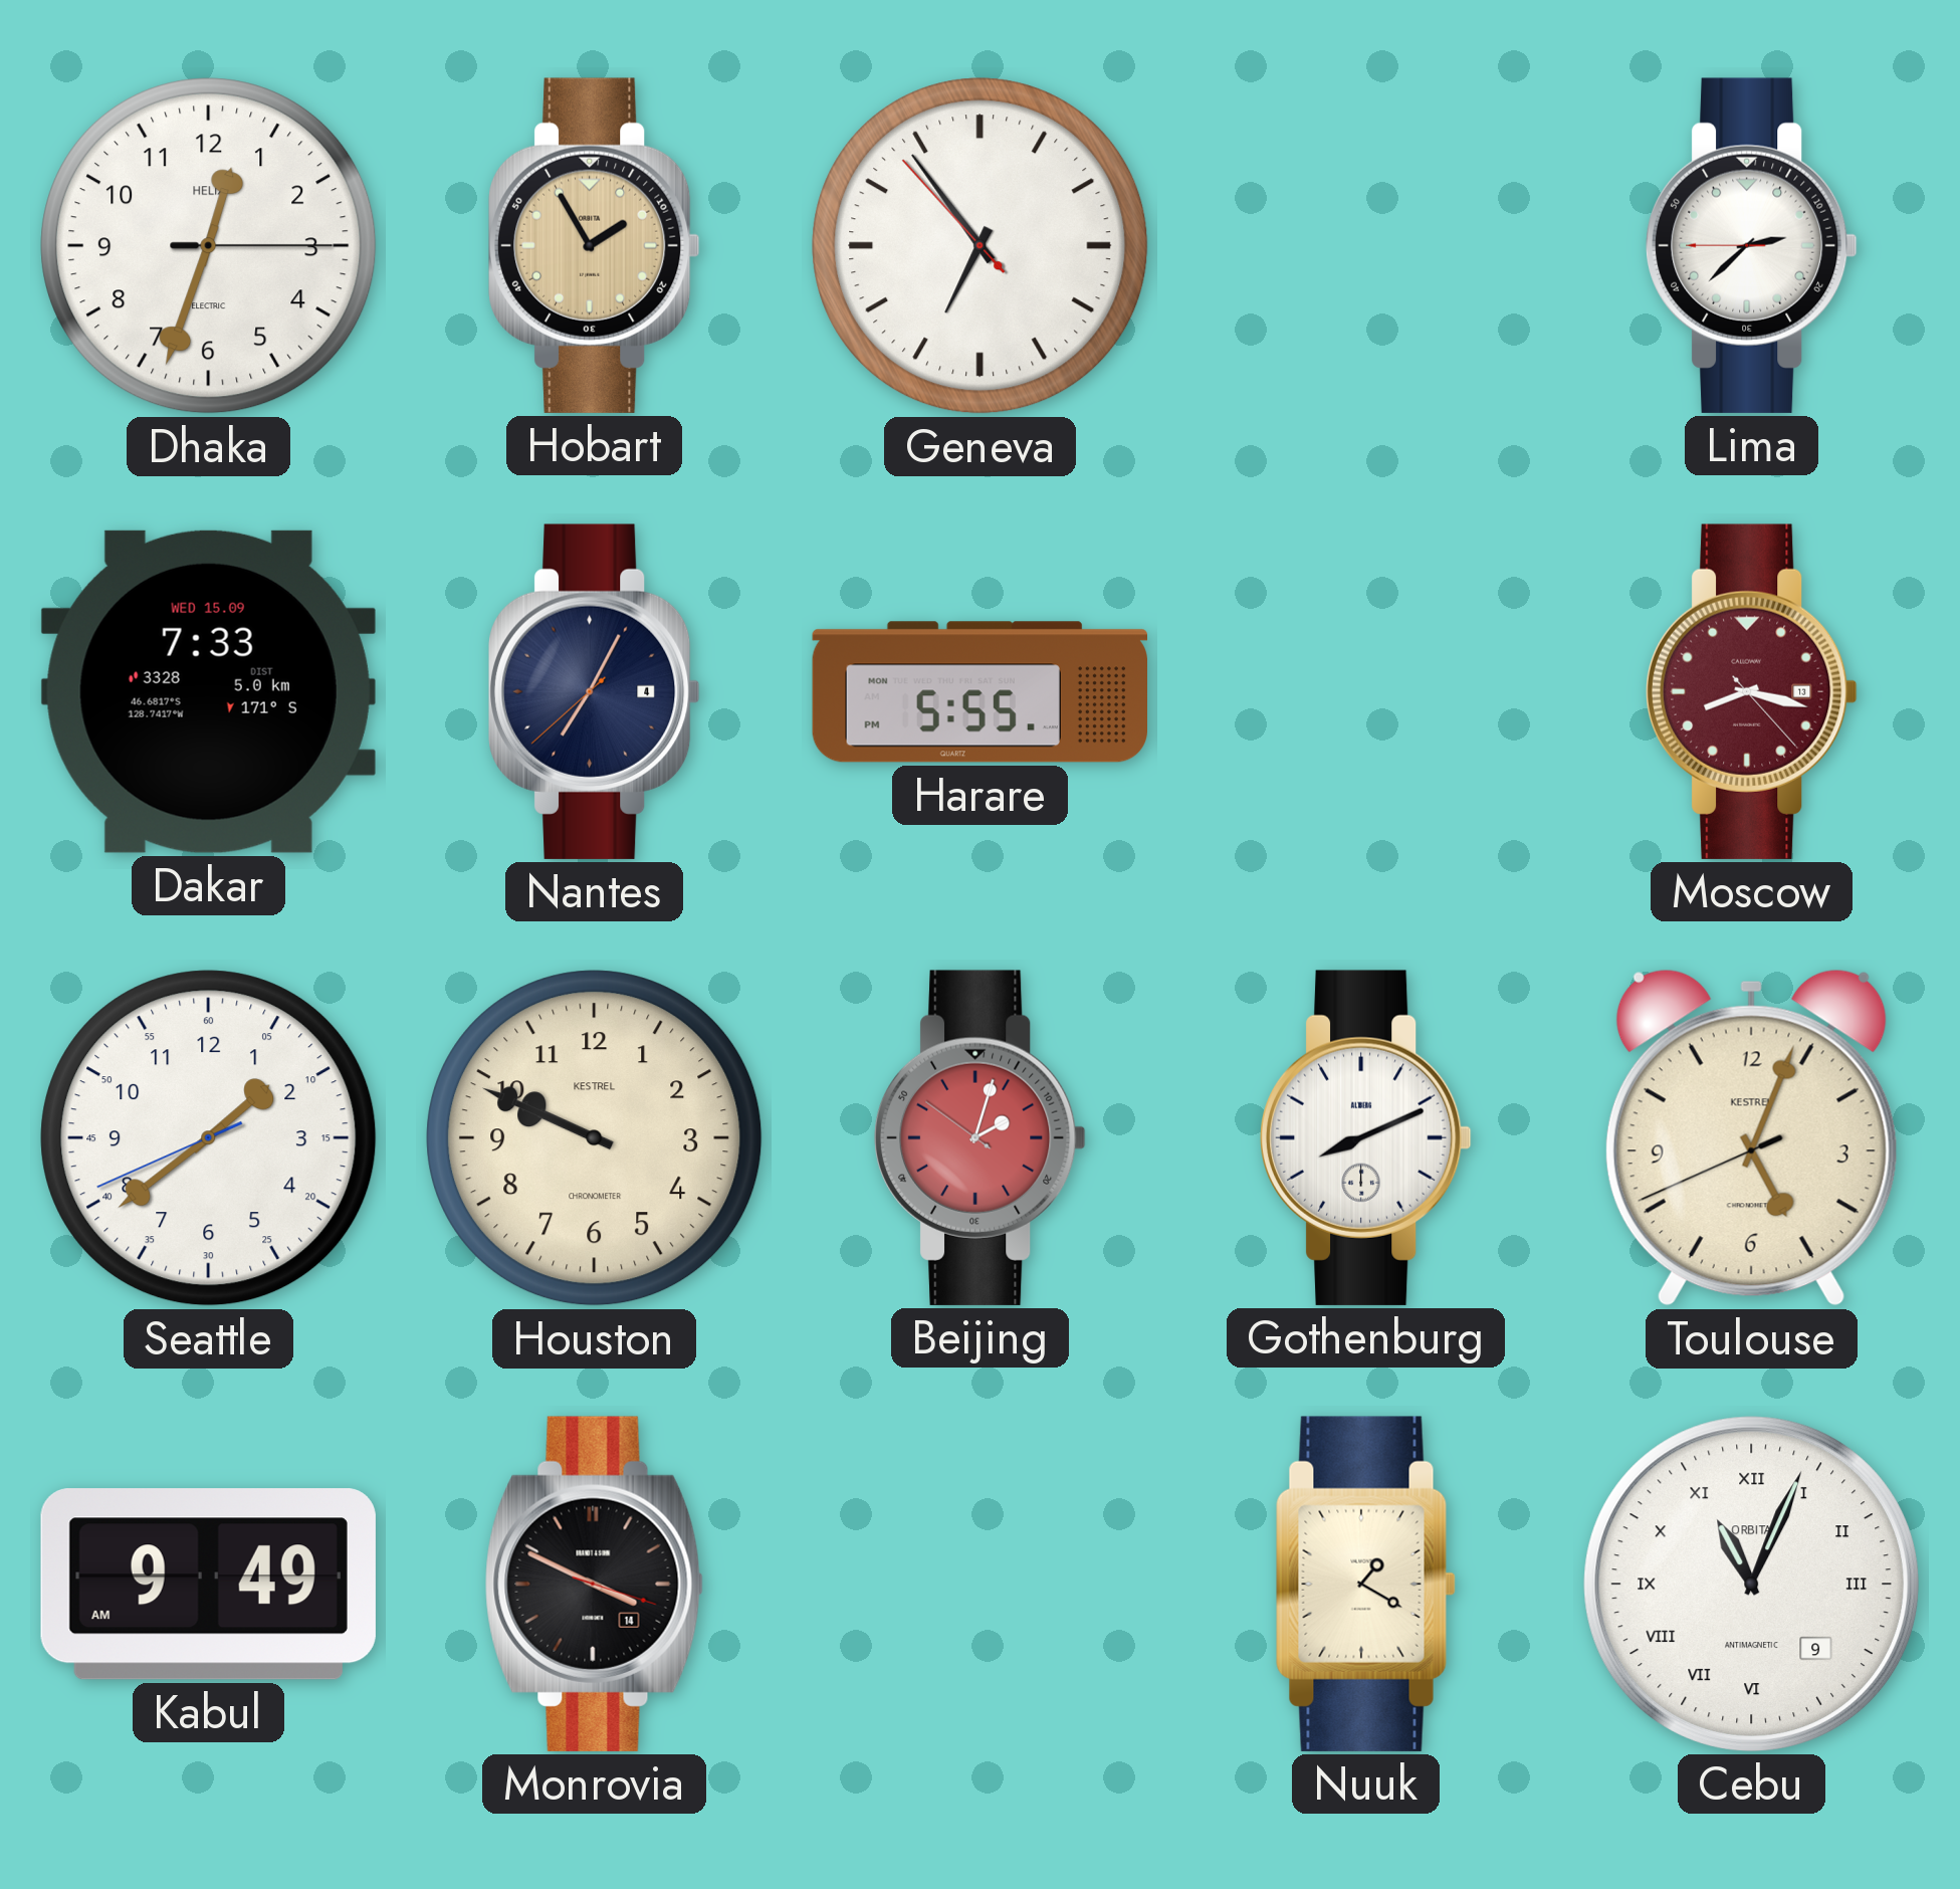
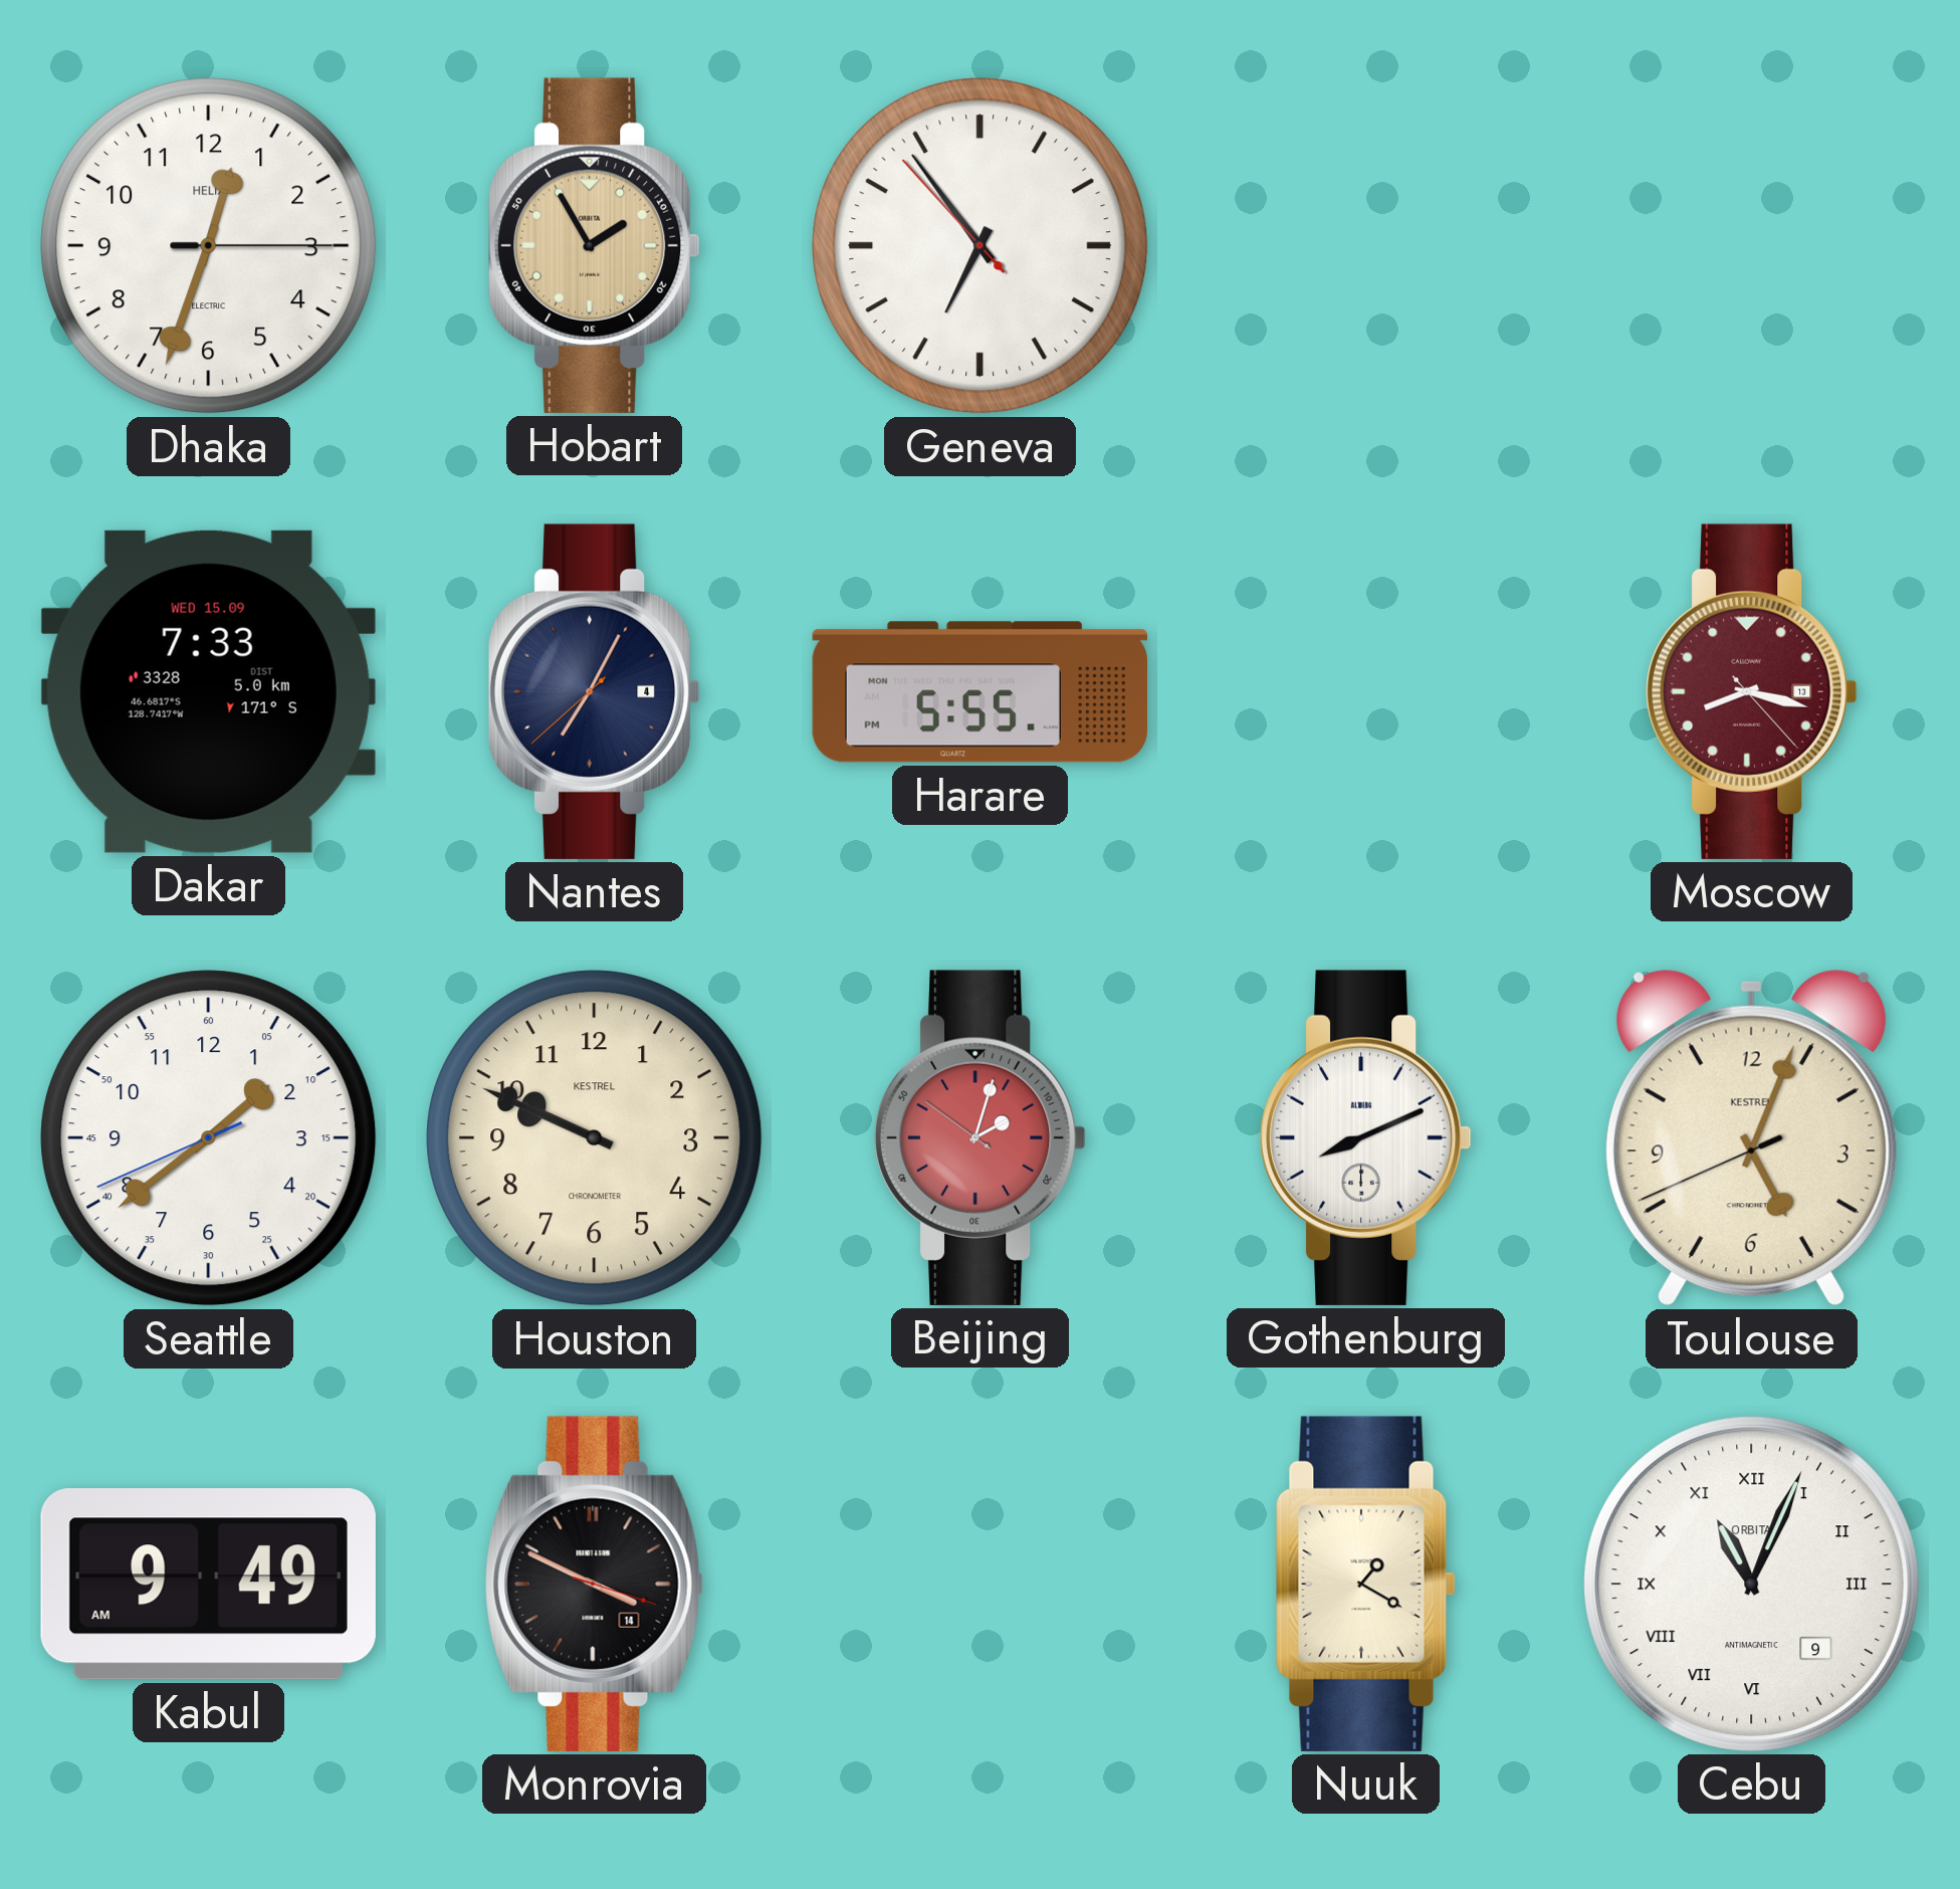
Lima: 2:37 -> none
